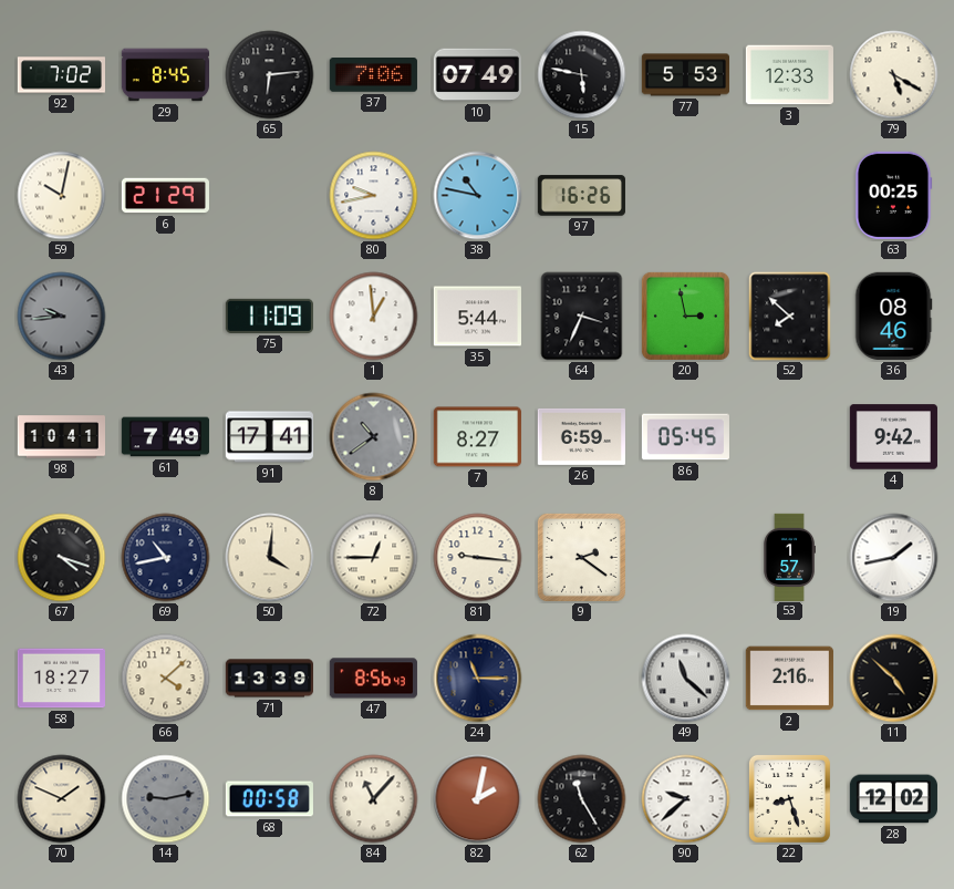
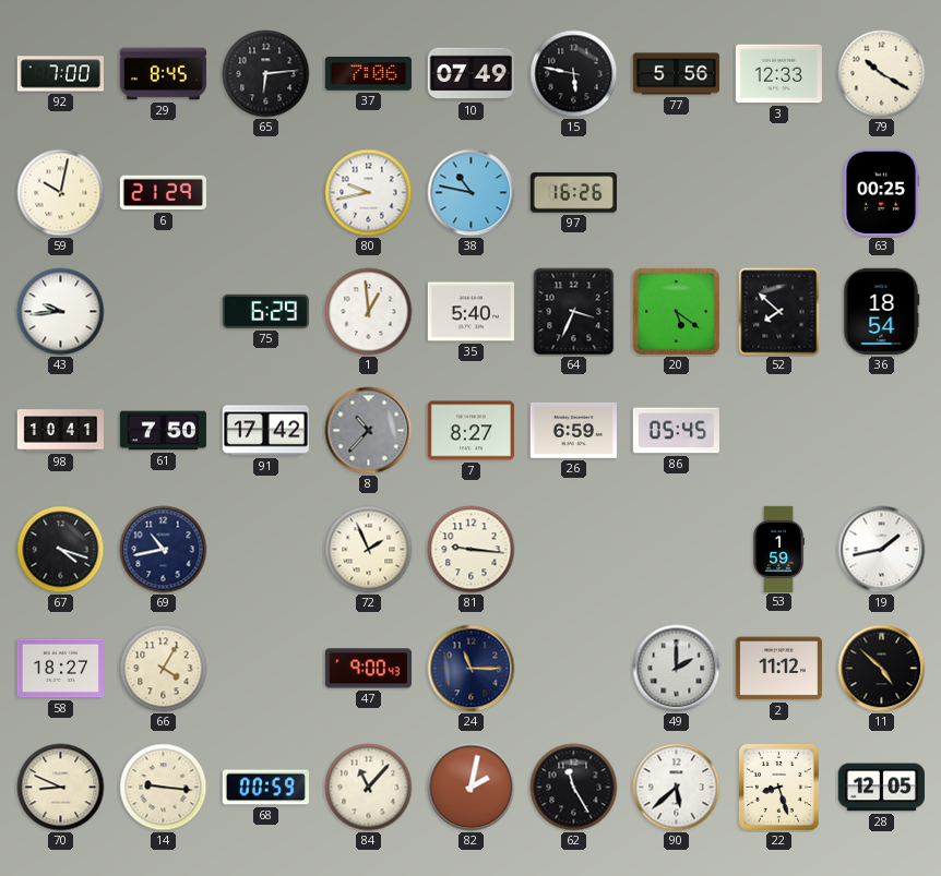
92: 7:02 -> 7:00
77: 5:53 -> 5:56
79: 5:20 -> 10:20
43 dial: grey -> white
75: 11:09 -> 6:29
35: 5:44 -> 5:40
20: 2:58 -> 5:21
36: 08:46 -> 18:54
61: 7:49 -> 7:50
91: 17:41 -> 17:42
8: 10:39 -> 10:37
4: 9:42 -> none
50: 4:01 -> none
72: 12:45 -> 1:56
9: 2:21 -> none
53: 1:57 -> 1:59
66: 4:08 -> 4:05
71: 13:39 -> none
47: 8:56 -> 9:00
49: 11:22 -> 2:00
2: 2:16 -> 11:12
70: 1:49 -> 8:49
14: 9:13 -> 9:16
14 dial: grey -> cream
68: 00:58 -> 00:59
90: 9:38 -> 5:38
28: 12:02 -> 12:05
